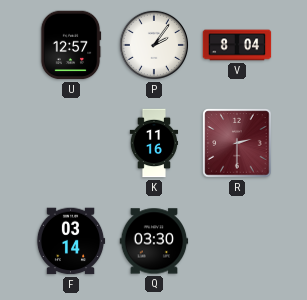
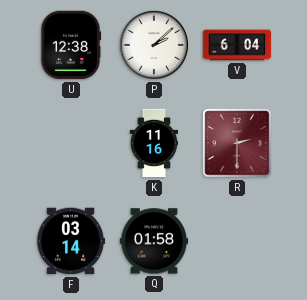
U: 12:57 -> 12:38
P: 2:06 -> 2:08
V: 8:04 -> 6:04
Q: 03:30 -> 01:58
